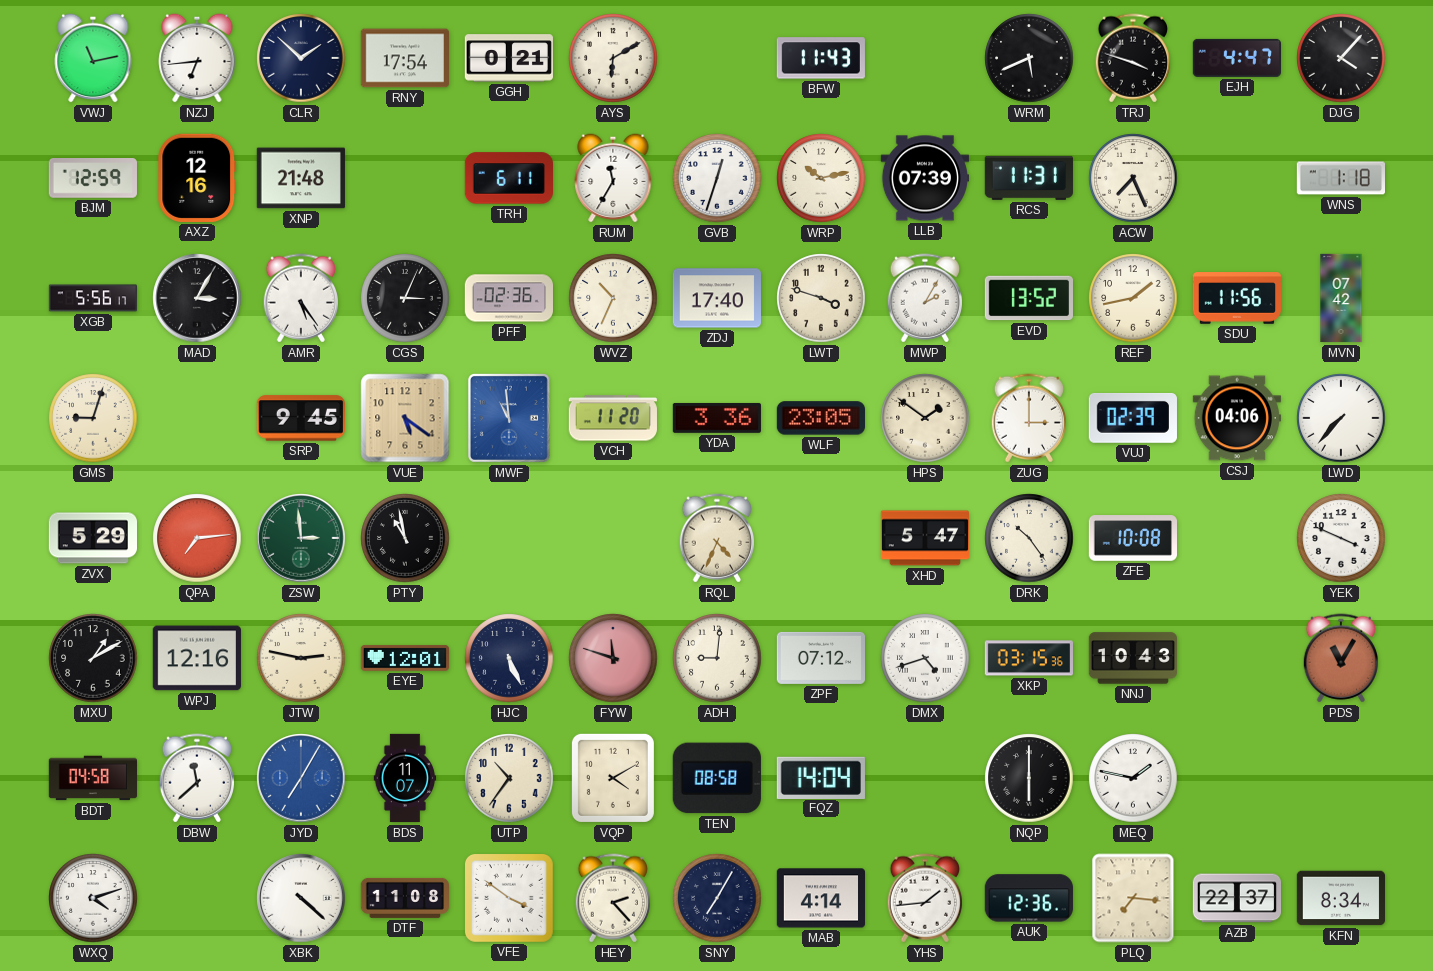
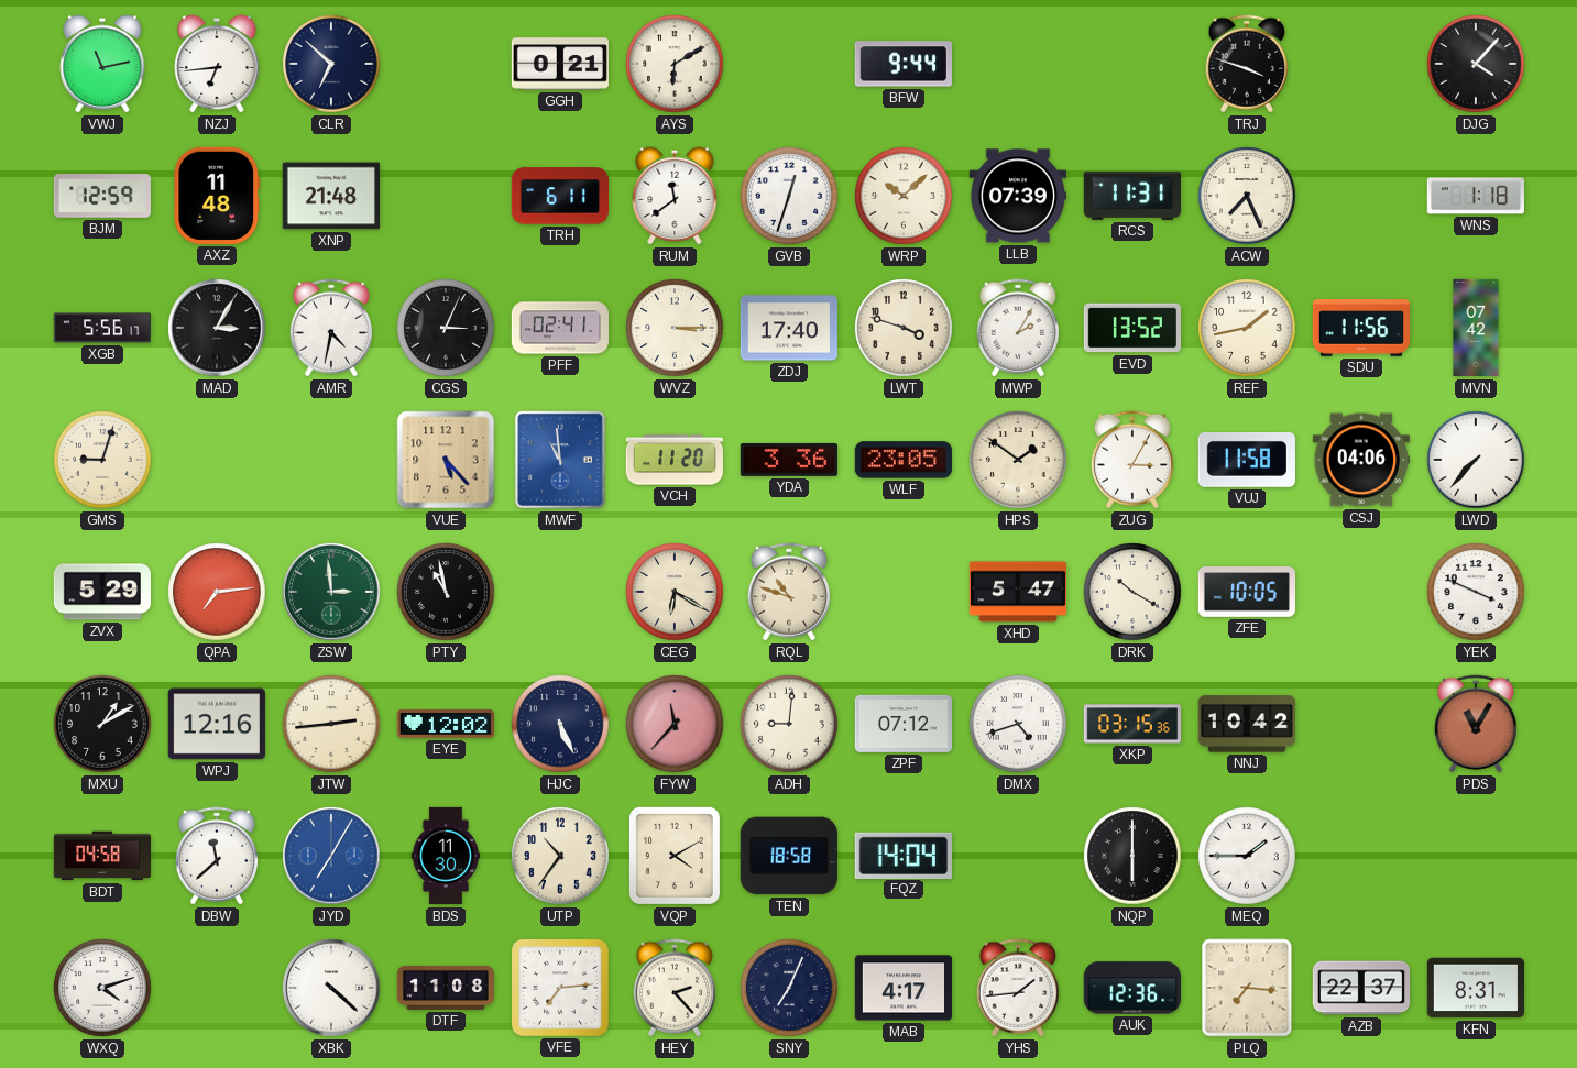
CLR: 1:52 -> 6:52
RNY: 17:54 -> none
BFW: 11:43 -> 9:44
WRM: 5:41 -> none
EJH: 4:47 -> none
AXZ: 12:16 -> 11:48
RUM: 11:35 -> 11:39
WRP: 10:13 -> 10:08
AMR: 5:24 -> 4:32
PFF: 02:36 -> 02:41
WVZ: 10:34 -> 3:15
SRP: 9:45 -> none
VUE: 5:21 -> 5:23
ZUG: 3:00 -> 3:05
VUJ: 02:39 -> 11:58
CEG: none -> 6:20
RQL: 4:34 -> 10:48
DRK: 10:24 -> 10:20
ZFE: 10:08 -> 10:05
JTW: 2:47 -> 2:44
EYE: 12:01 -> 12:02
FYW: 11:48 -> 11:37
NNJ: 10:43 -> 10:42
BDS: 11:07 -> 11:30
TEN: 08:58 -> 18:58
MEQ: 1:47 -> 1:45
VFE: 3:51 -> 7:14
SNY: 7:05 -> 7:04
MAB: 4:14 -> 4:17
KFN: 8:34 -> 8:31
